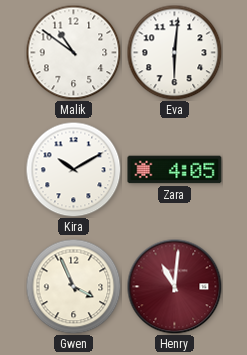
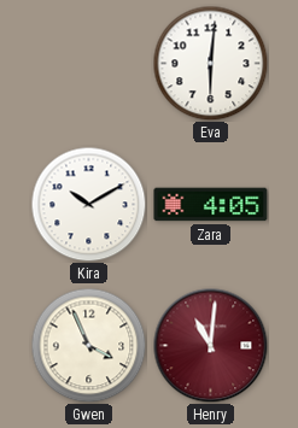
Malik: 10:51 -> none
